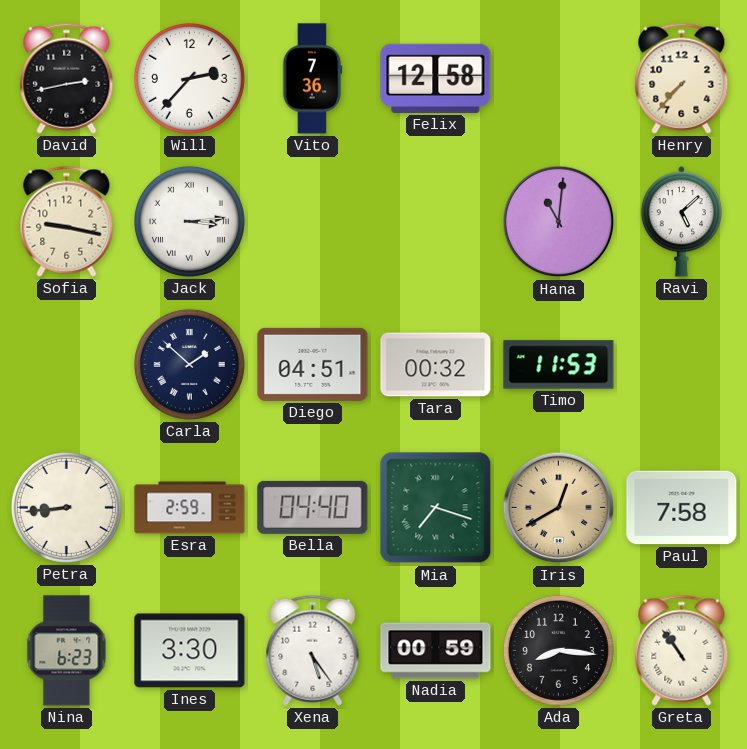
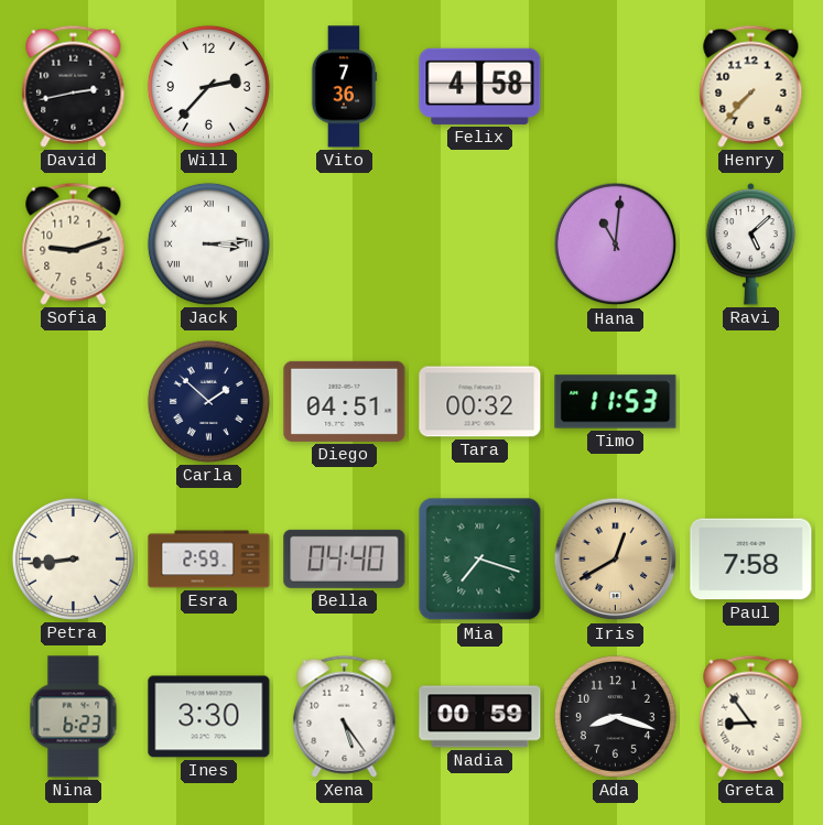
Felix: 12:58 -> 4:58
Sofia: 9:17 -> 9:12
Ada: 8:16 -> 8:18
Greta: 10:54 -> 8:54
